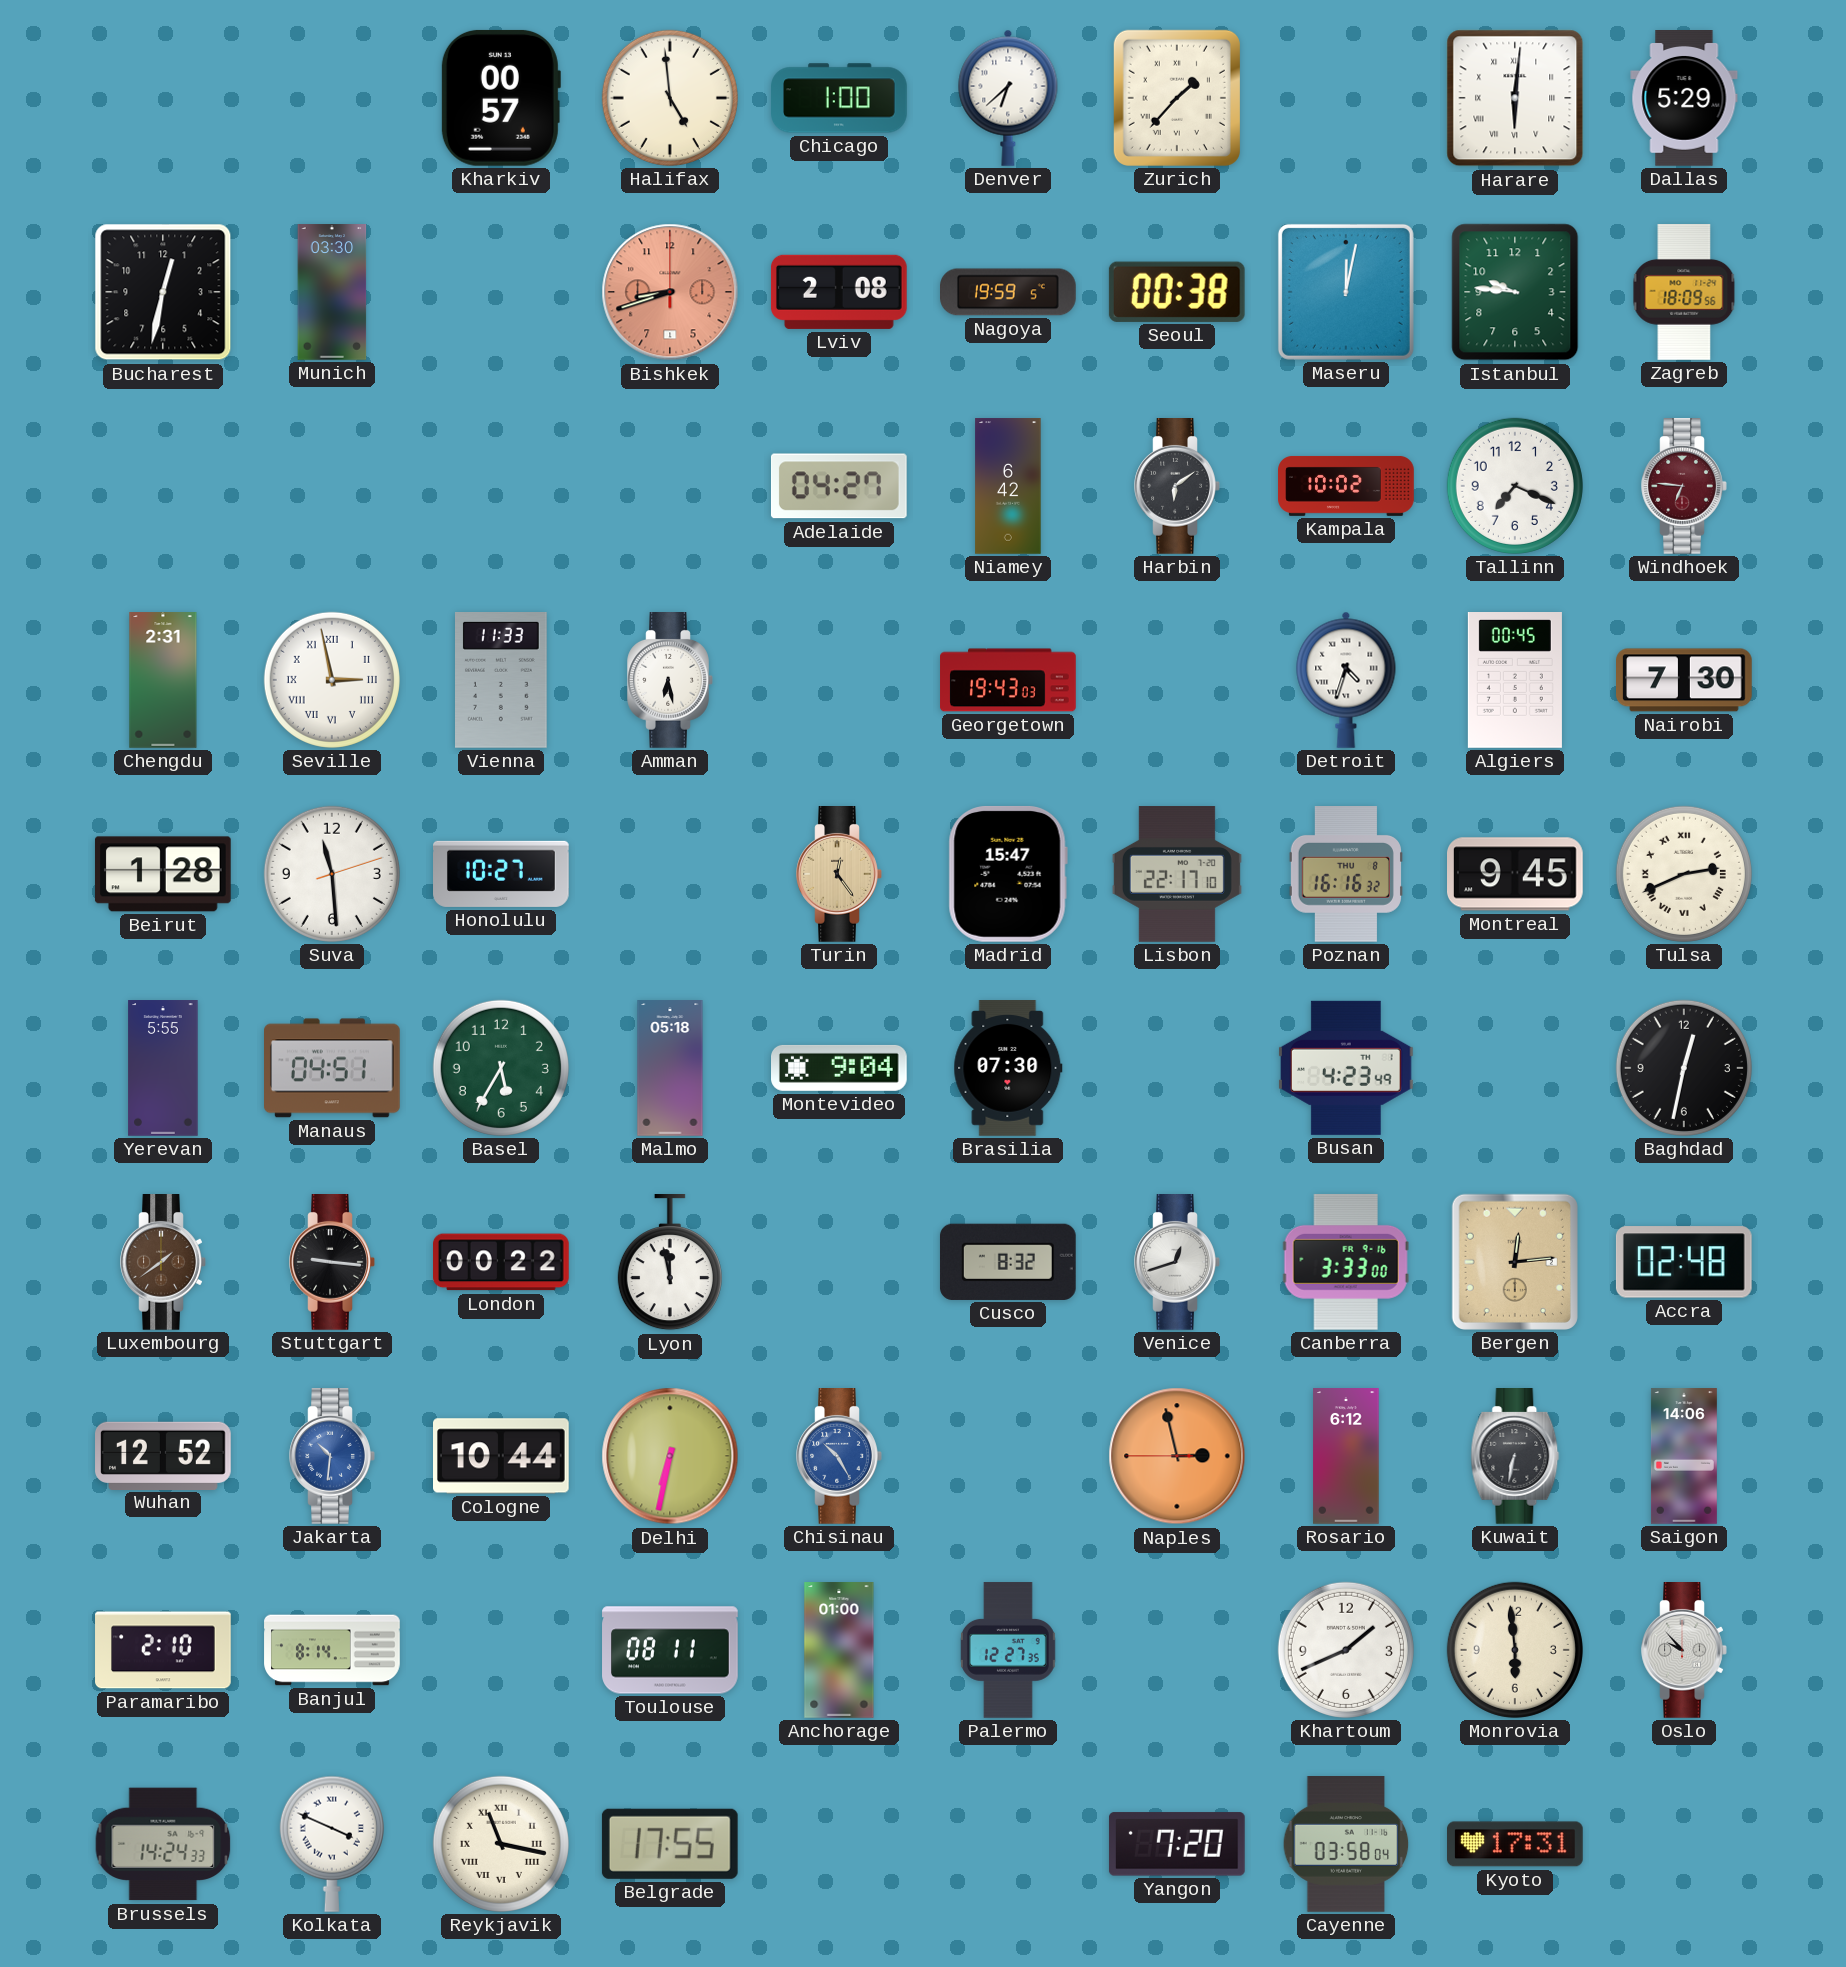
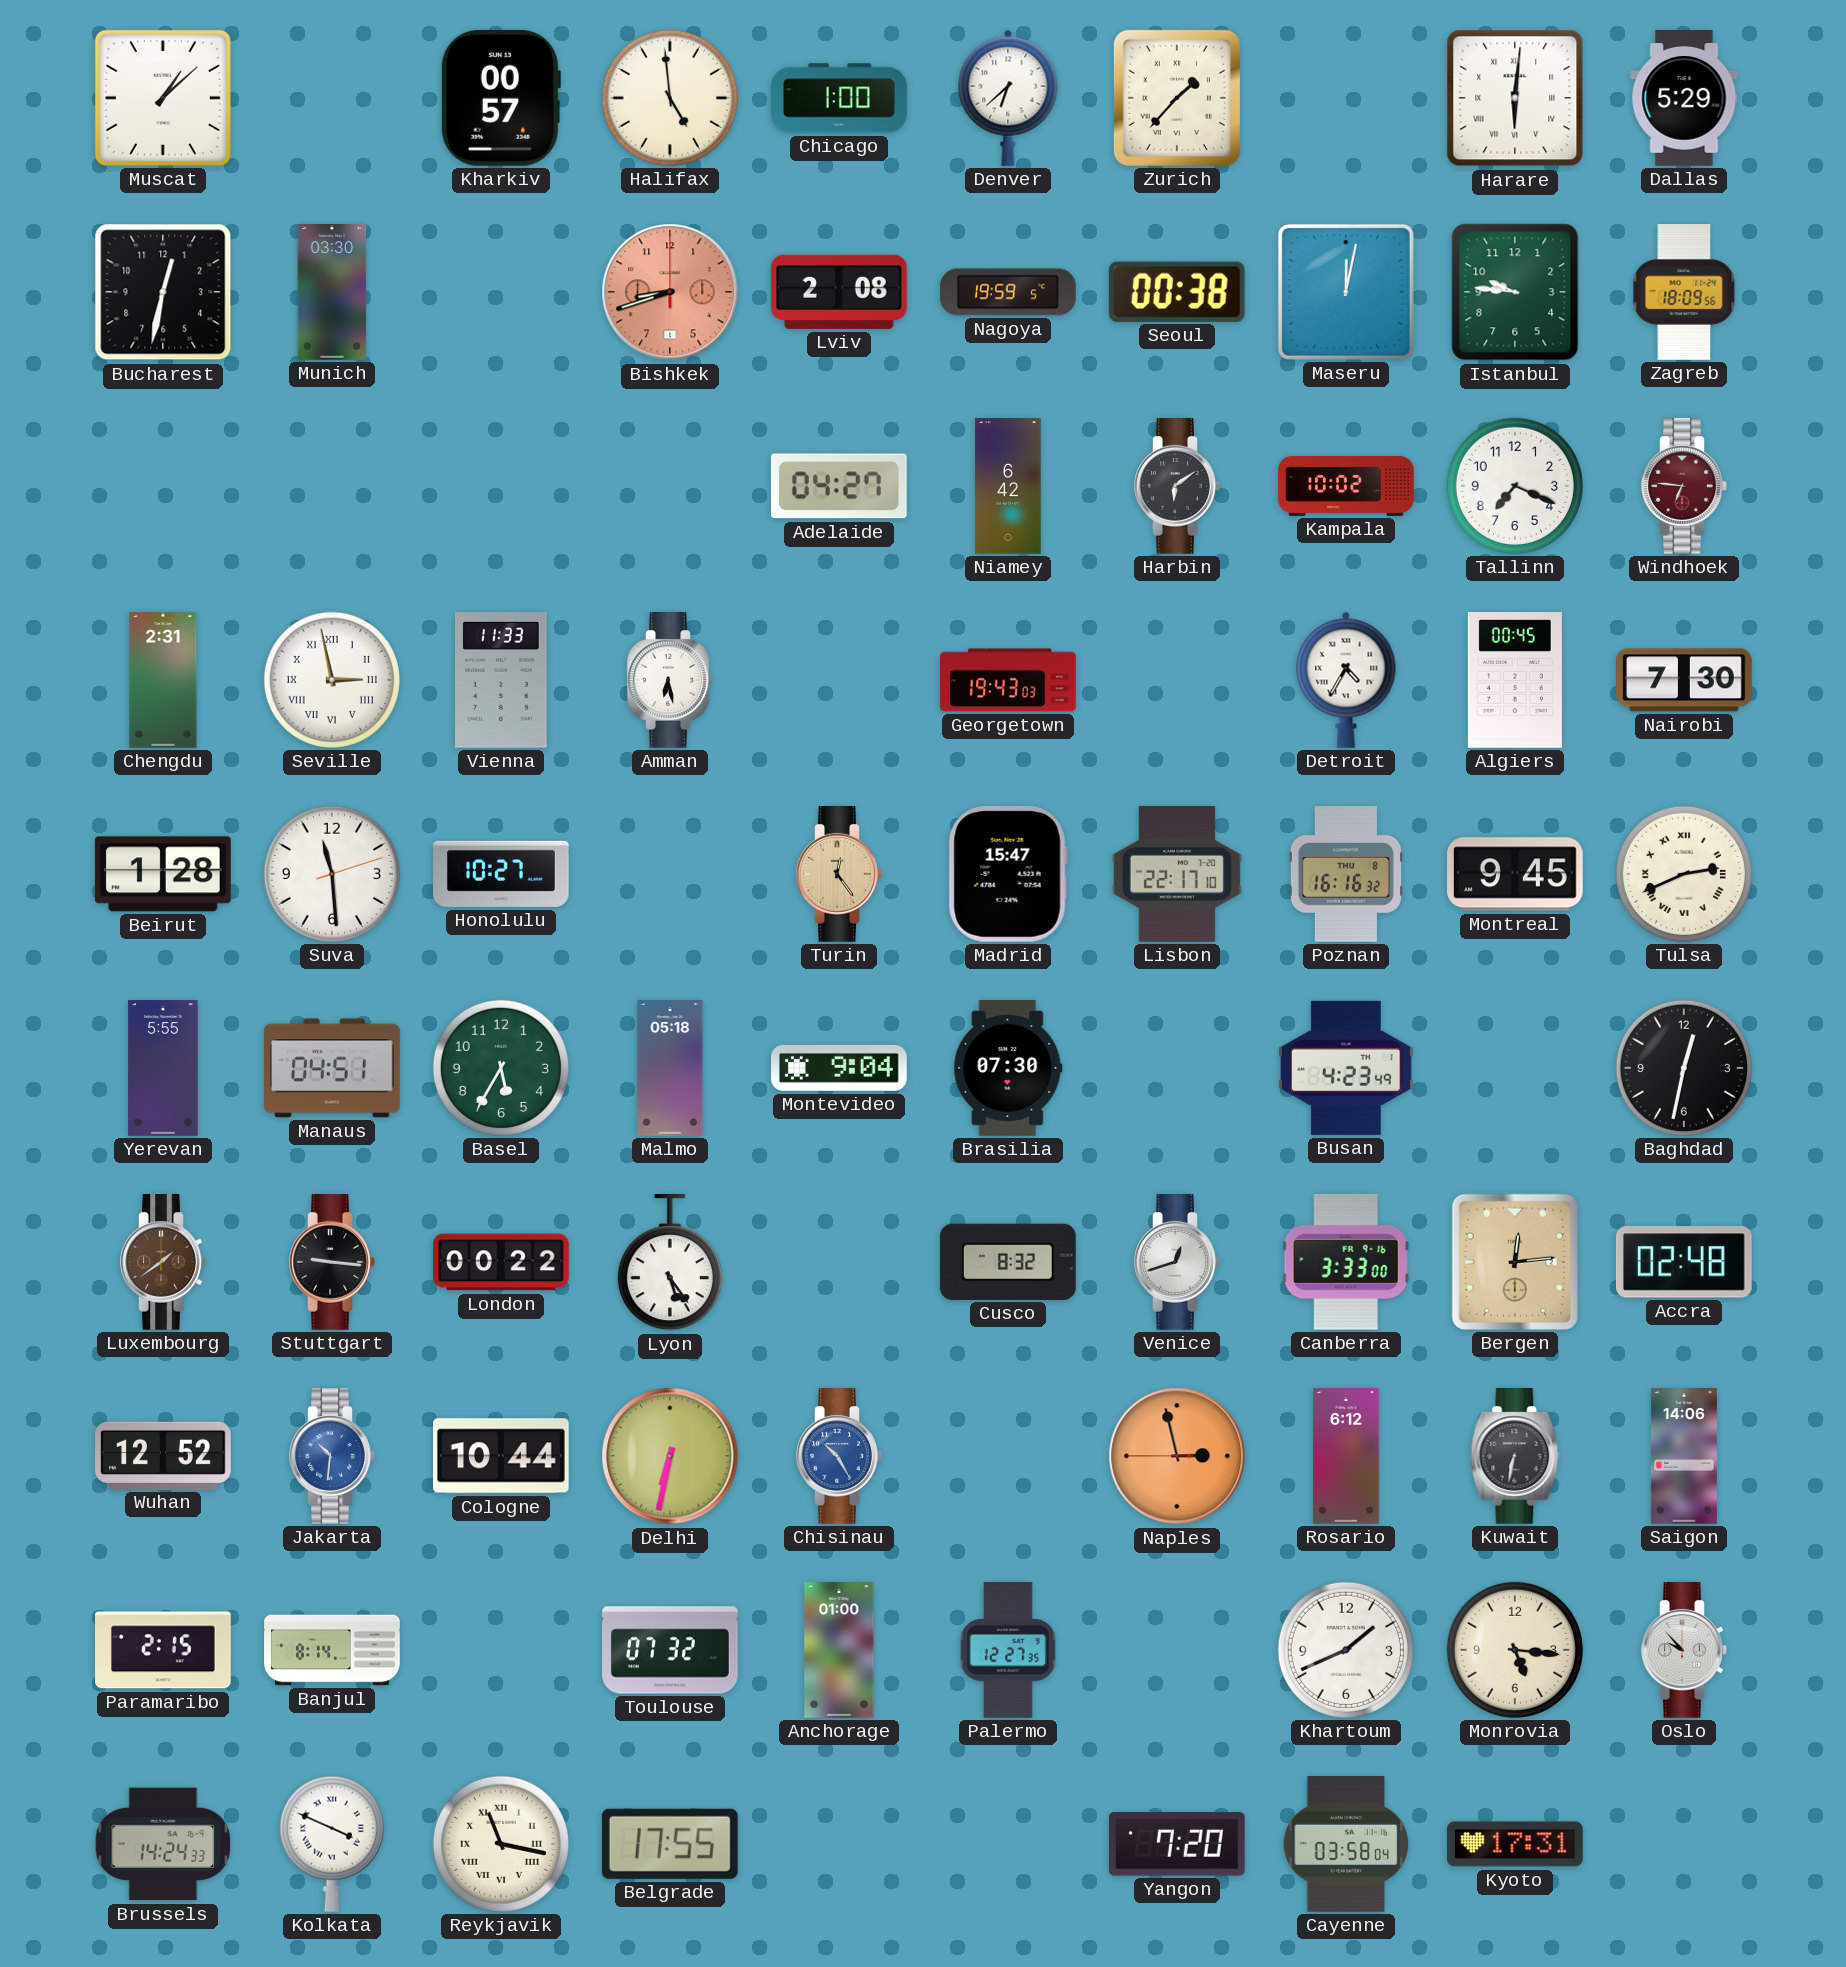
Muscat: none -> 1:08
Detroit: 4:33 -> 4:35
Lyon: 11:58 -> 5:24
Paramaribo: 2:10 -> 2:15
Toulouse: 08:11 -> 07:32
Monrovia: 5:59 -> 5:16
